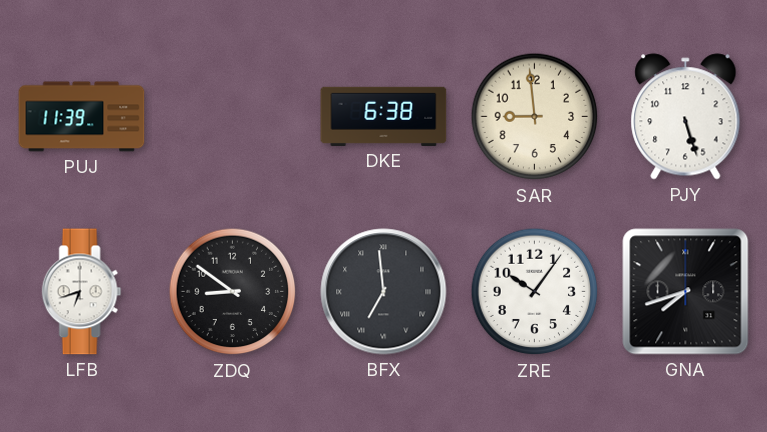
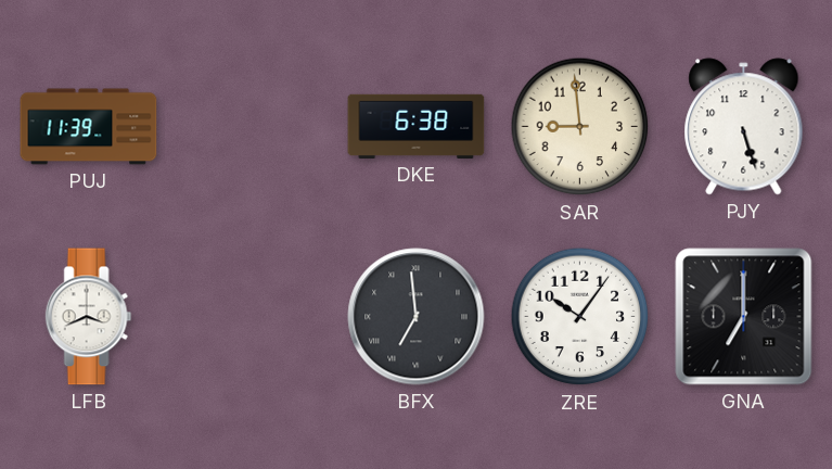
LFB: 6:42 -> 3:41
ZDQ: 8:51 -> none
GNA: 7:42 -> 7:00
